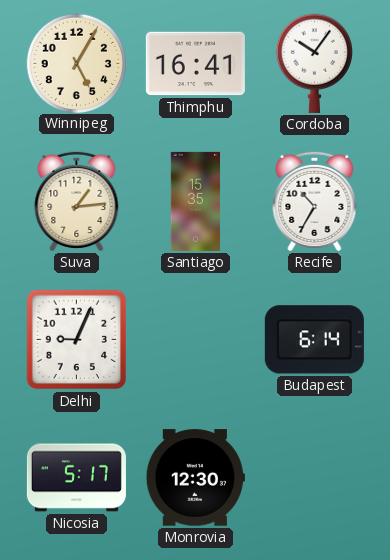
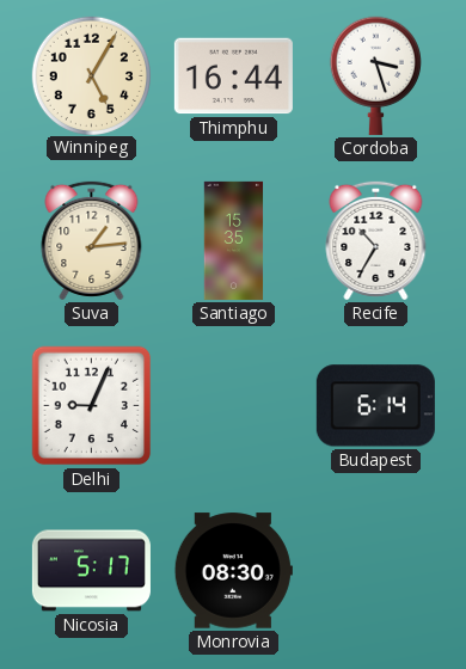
Thimphu: 16:41 -> 16:44
Cordoba: 10:06 -> 3:27
Monrovia: 12:30 -> 08:30
